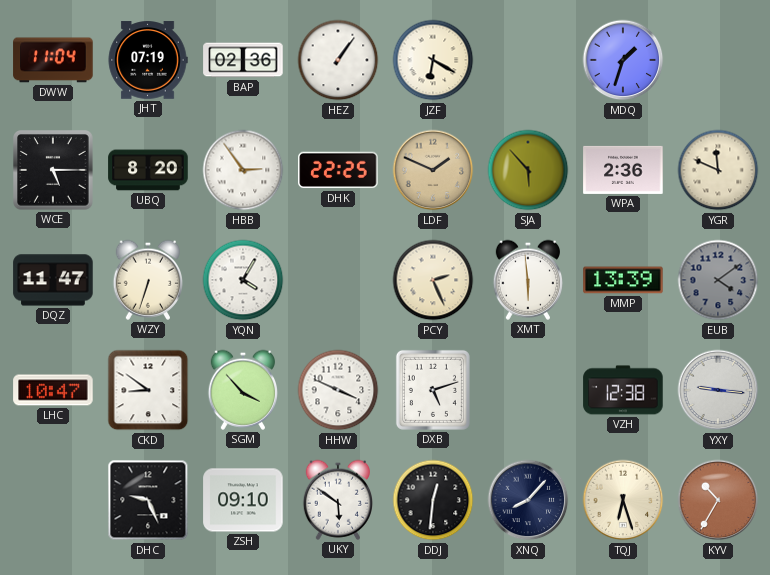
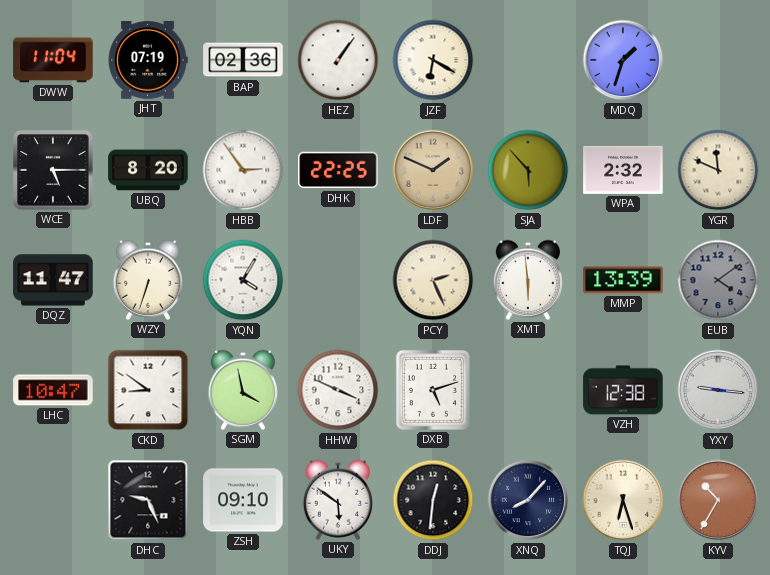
WPA: 2:36 -> 2:32
SGM: 3:53 -> 3:58
